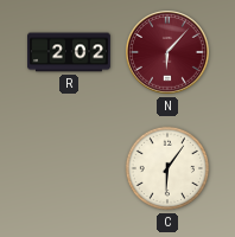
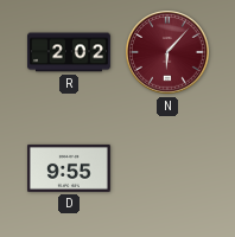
D: none -> 9:55
C: 6:06 -> none
